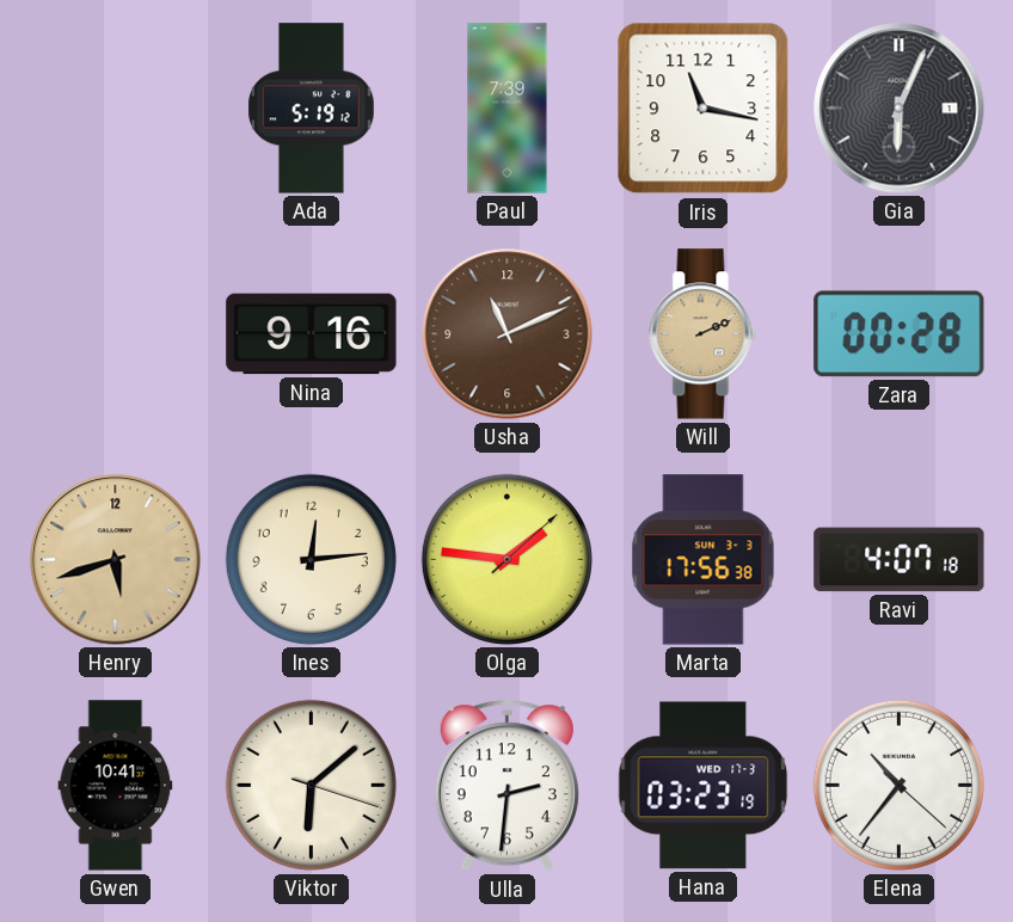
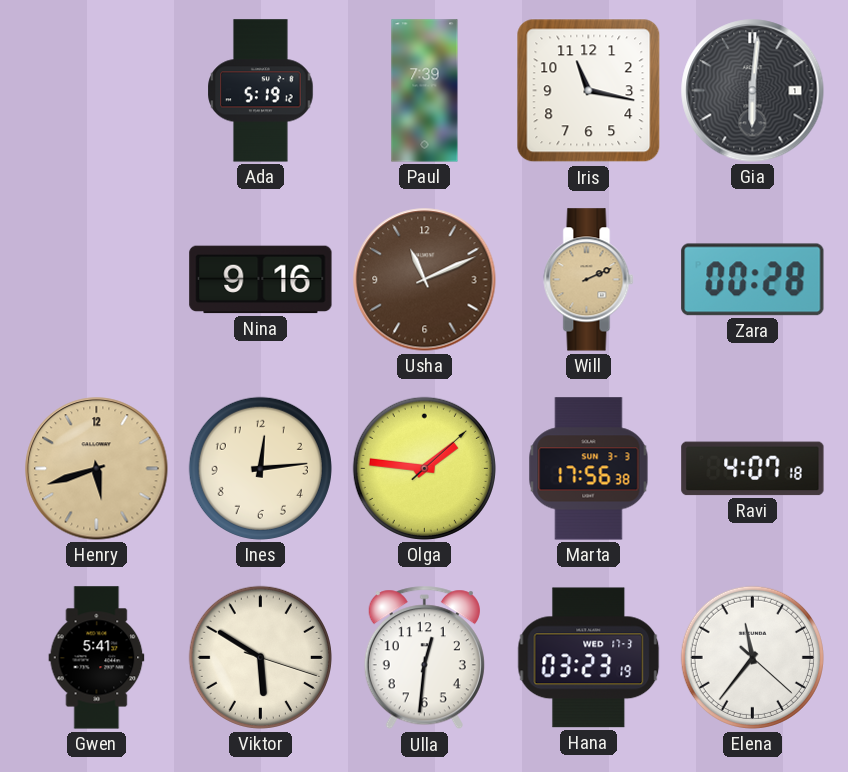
Gia: 6:04 -> 6:01
Gwen: 10:41 -> 5:41
Viktor: 6:08 -> 5:50
Ulla: 2:31 -> 12:31
Elena: 10:36 -> 11:36
